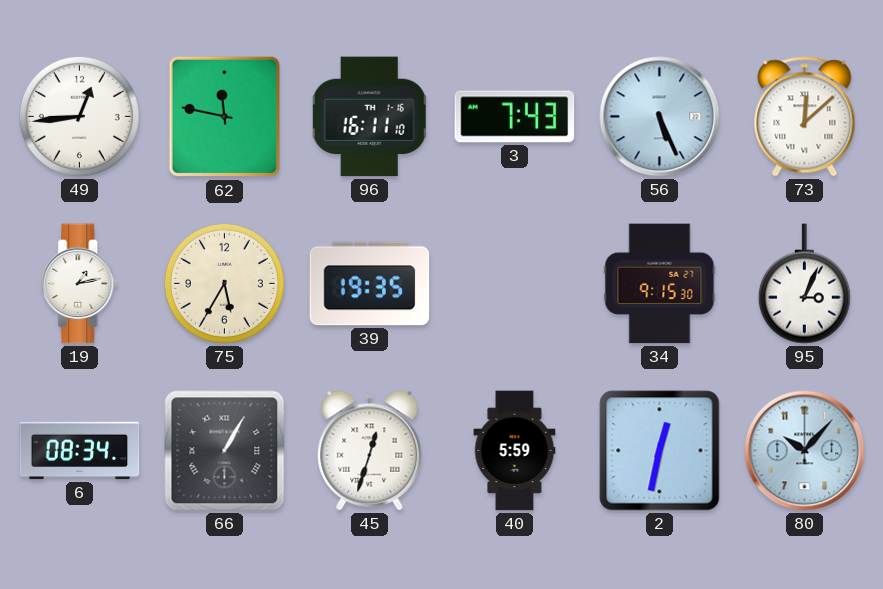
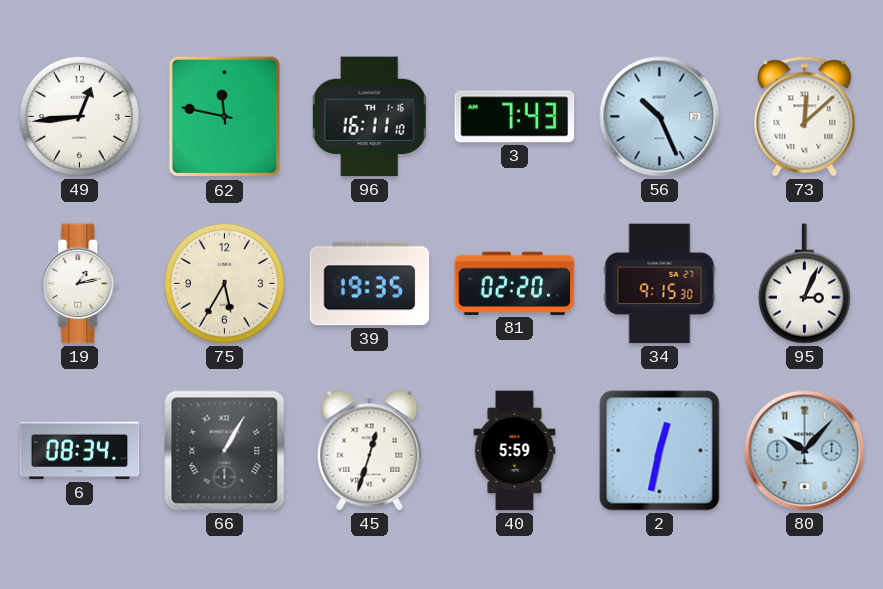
56: 5:26 -> 10:26
81: none -> 02:20
